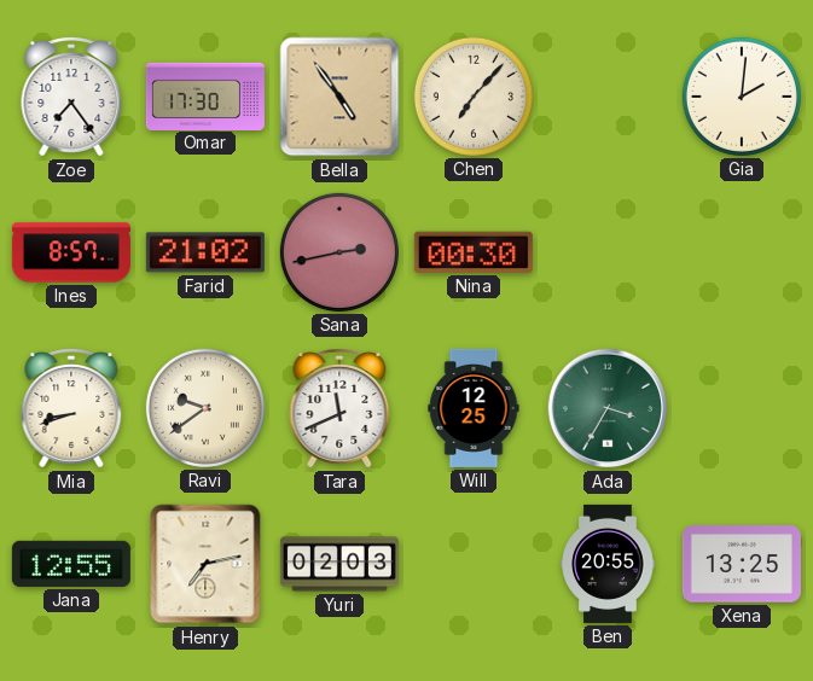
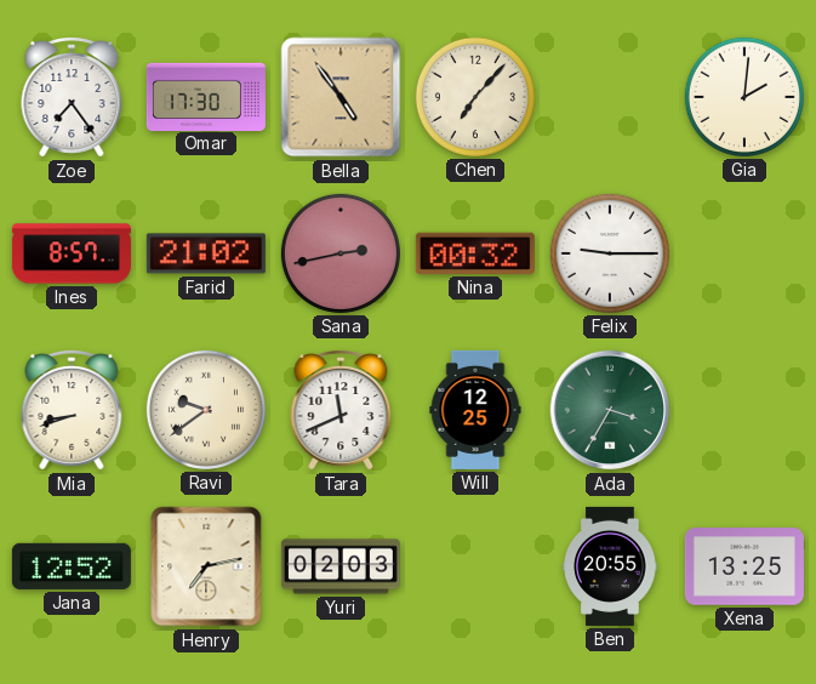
Nina: 00:30 -> 00:32
Felix: none -> 9:15
Jana: 12:55 -> 12:52
